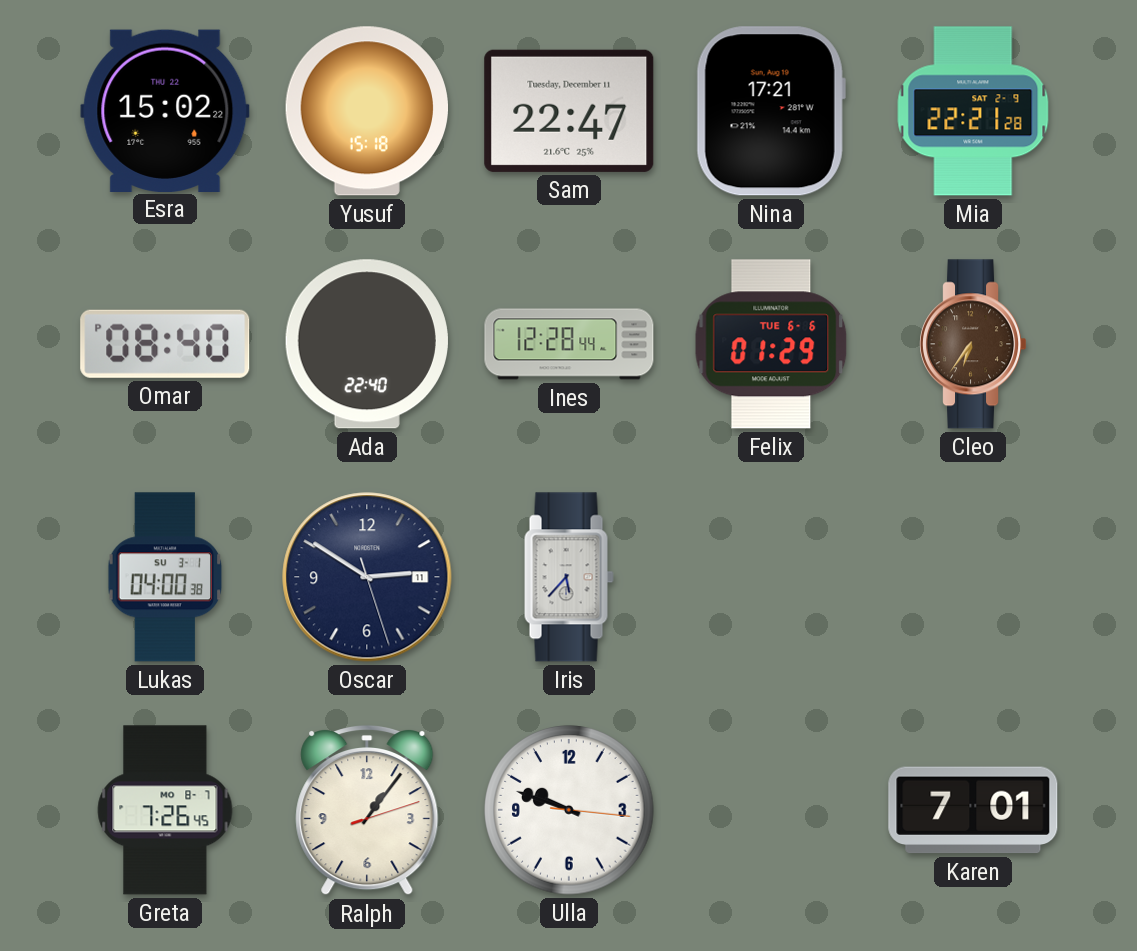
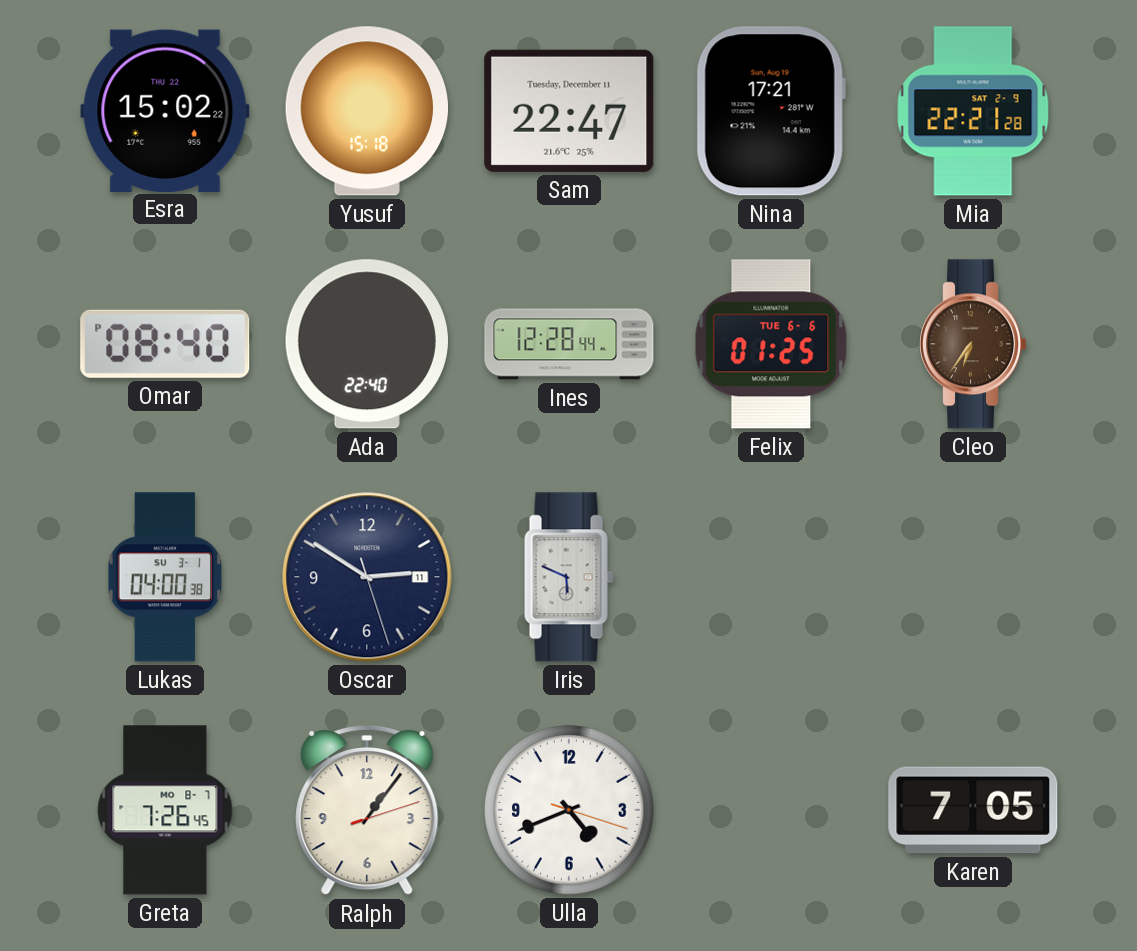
Felix: 01:29 -> 01:25
Iris: 5:37 -> 5:49
Ulla: 9:48 -> 4:41
Karen: 7:01 -> 7:05
